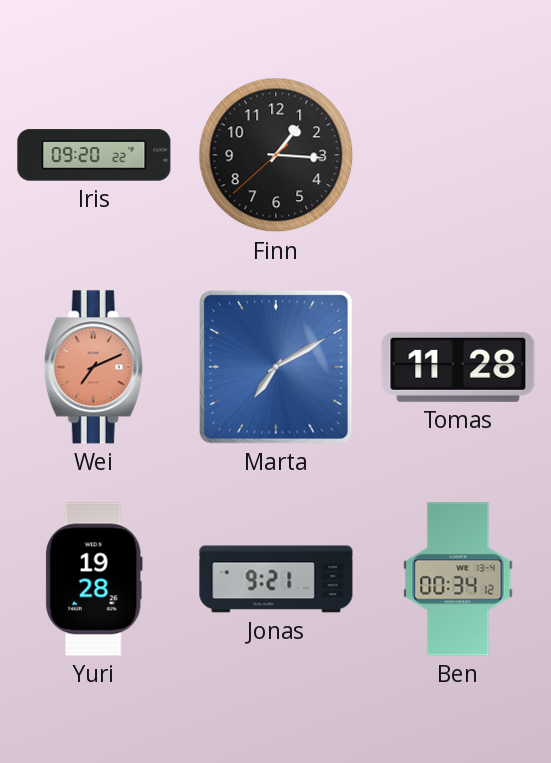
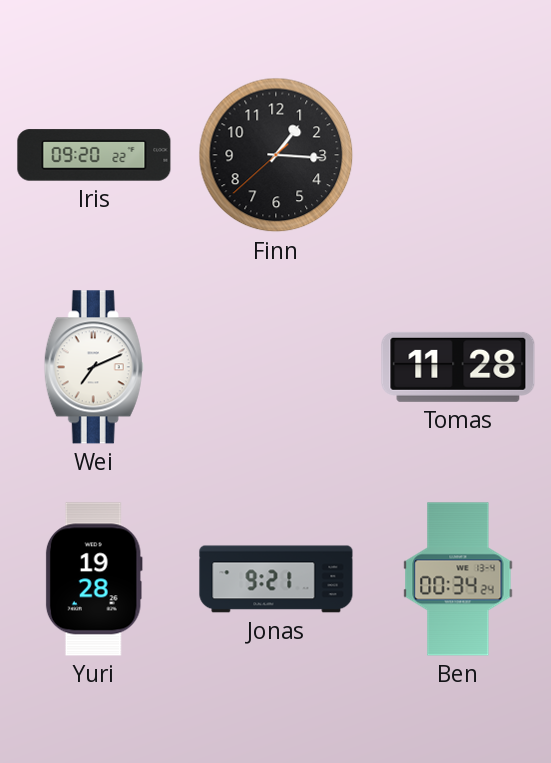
Wei dial: salmon -> white
Marta: 7:10 -> none
Ben: 00:34:12 -> 00:34:24
